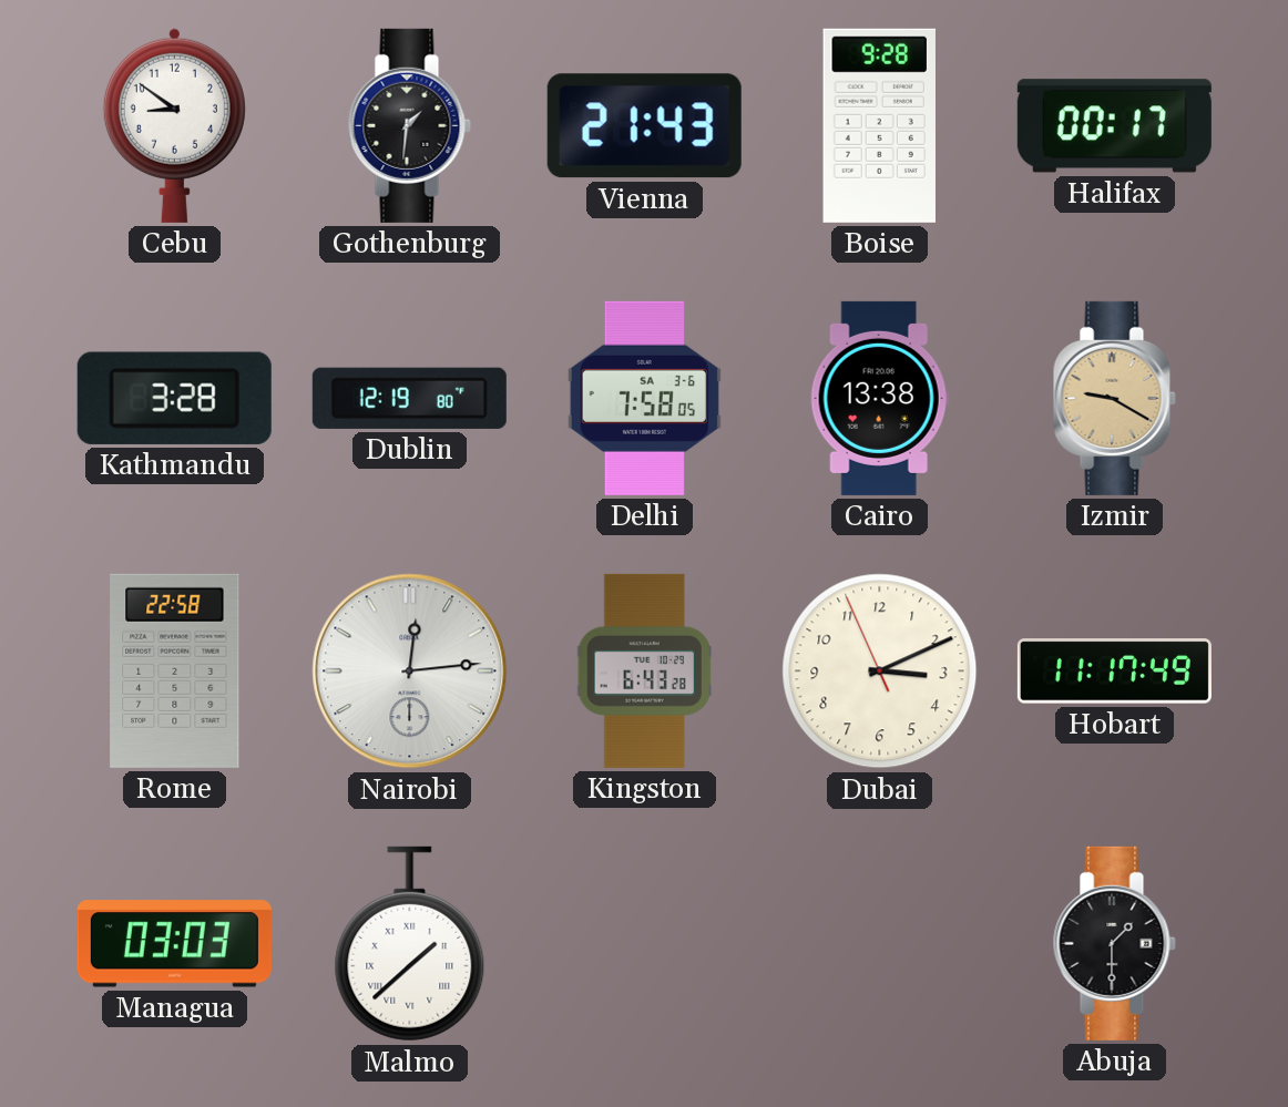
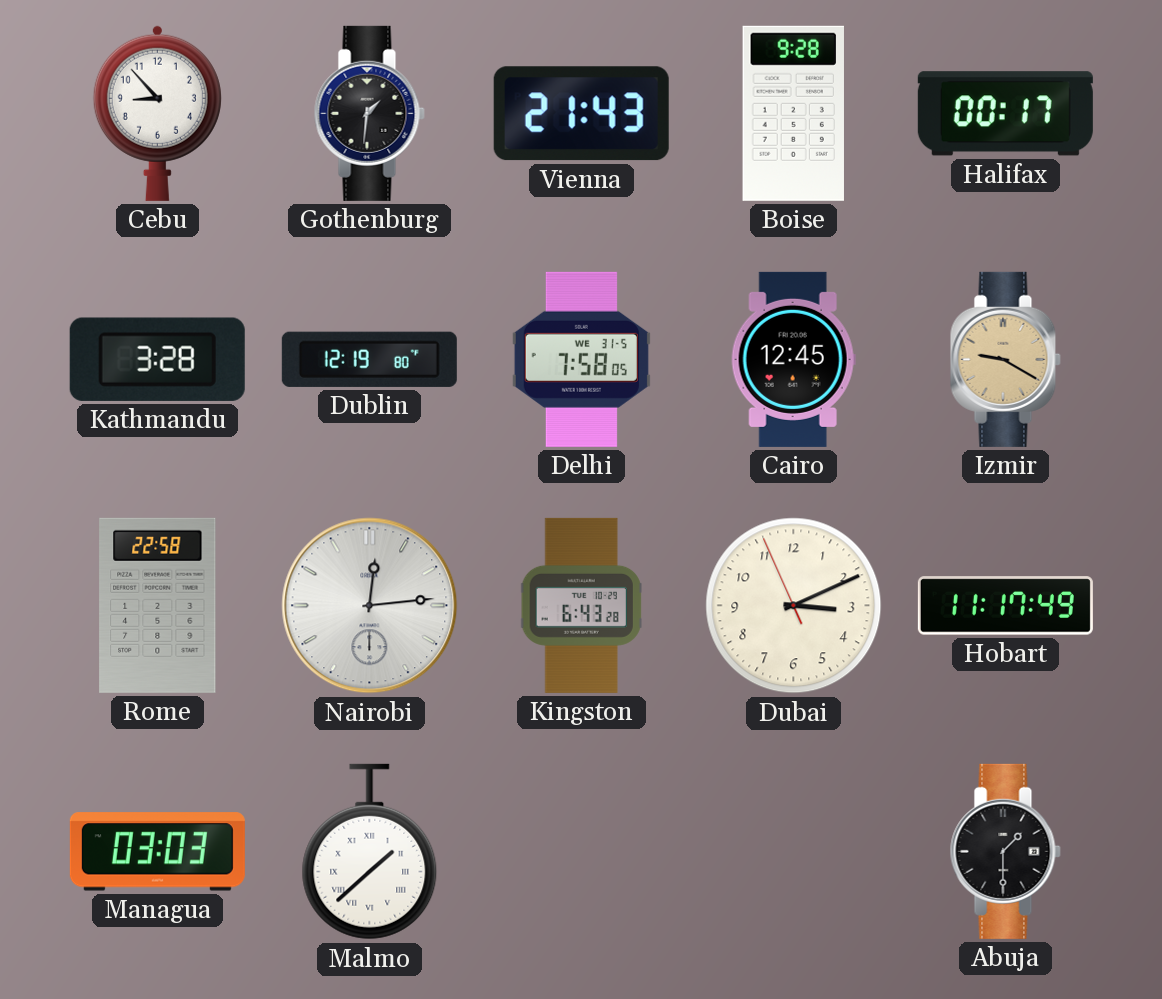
Cebu: 8:51 -> 8:53
Delhi date: SA 3-6 -> WE 31-5
Cairo: 13:38 -> 12:45
